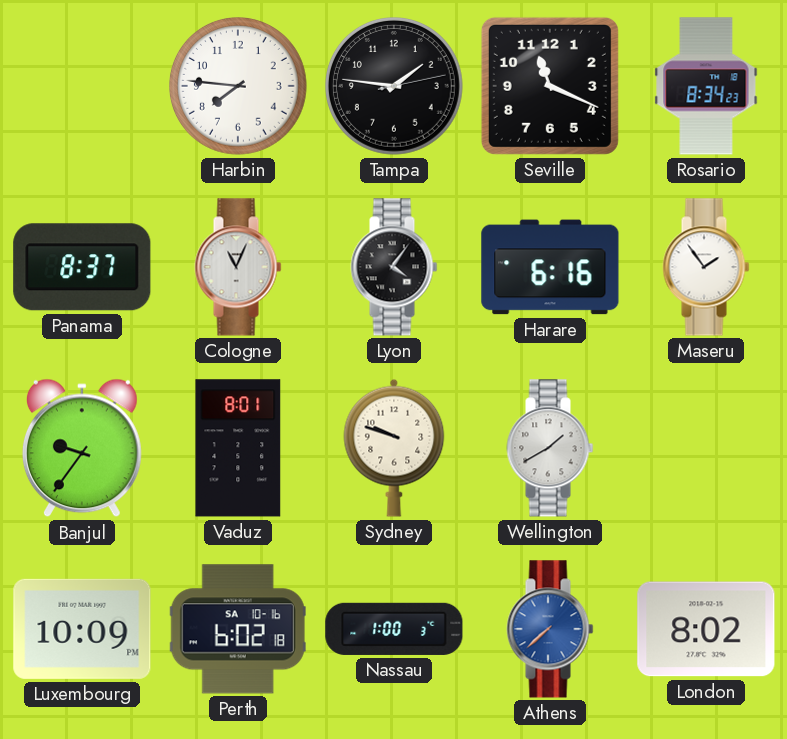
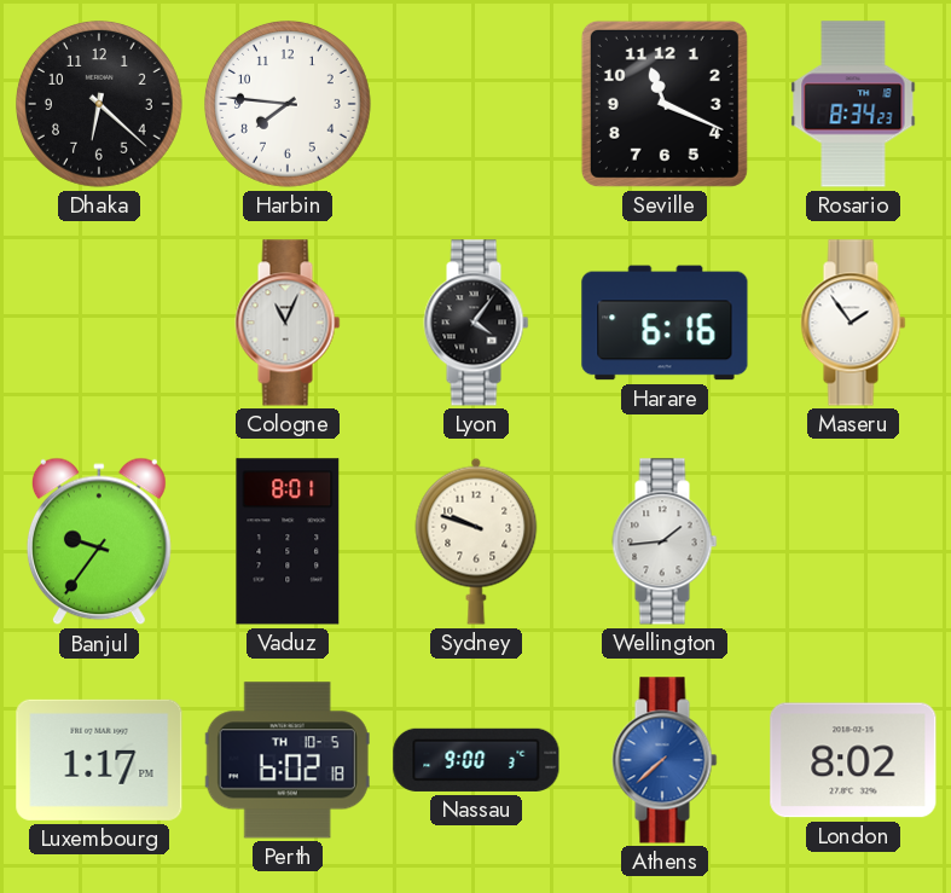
Dhaka: none -> 6:22
Tampa: 1:46 -> none
Panama: 8:37 -> none
Wellington: 1:40 -> 1:44
Luxembourg: 10:09 -> 1:17
Perth date: SA 10-16 -> TH 10-5
Nassau: 1:00 -> 9:00
